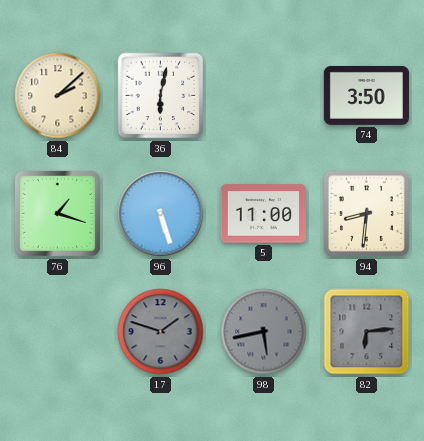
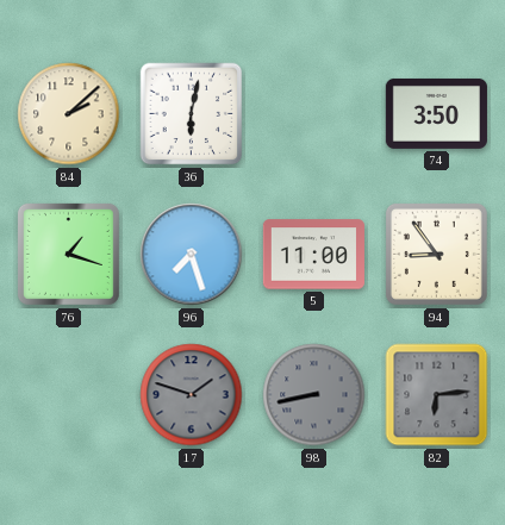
96: 5:27 -> 7:27
94: 8:31 -> 8:54
98: 5:43 -> 8:43
